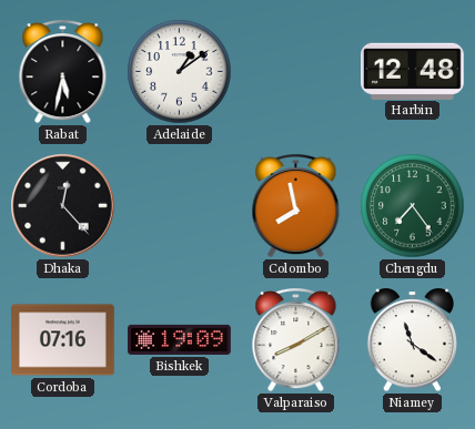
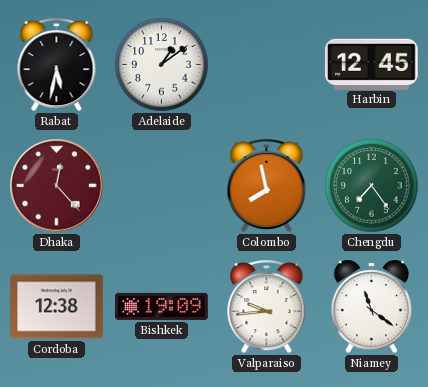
Harbin: 12:48 -> 12:45
Dhaka dial: black -> burgundy
Cordoba: 07:16 -> 12:38
Valparaiso: 8:10 -> 9:44
